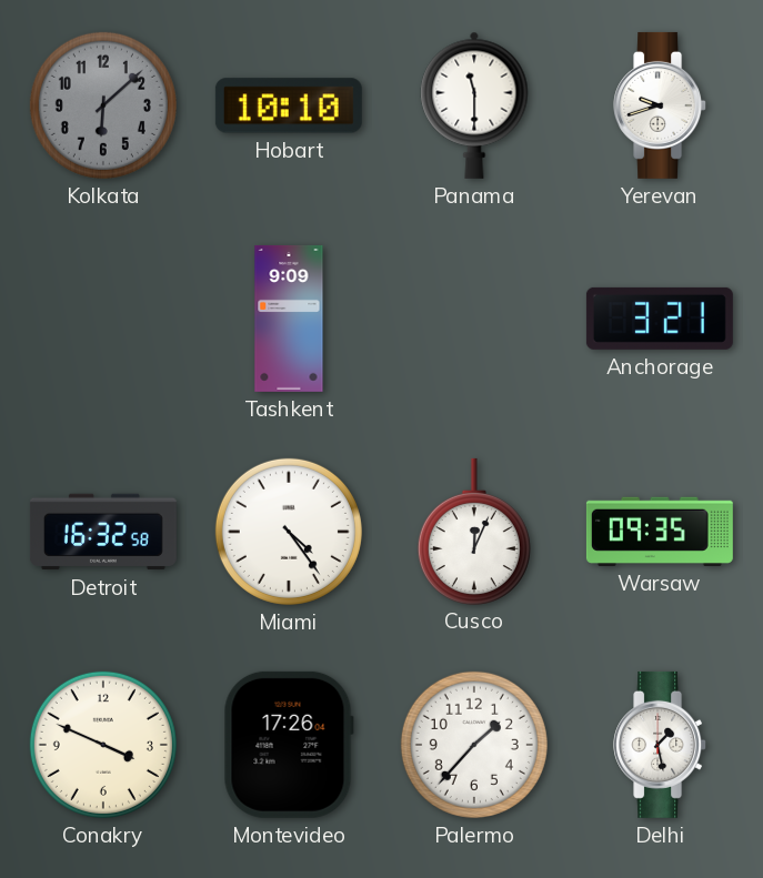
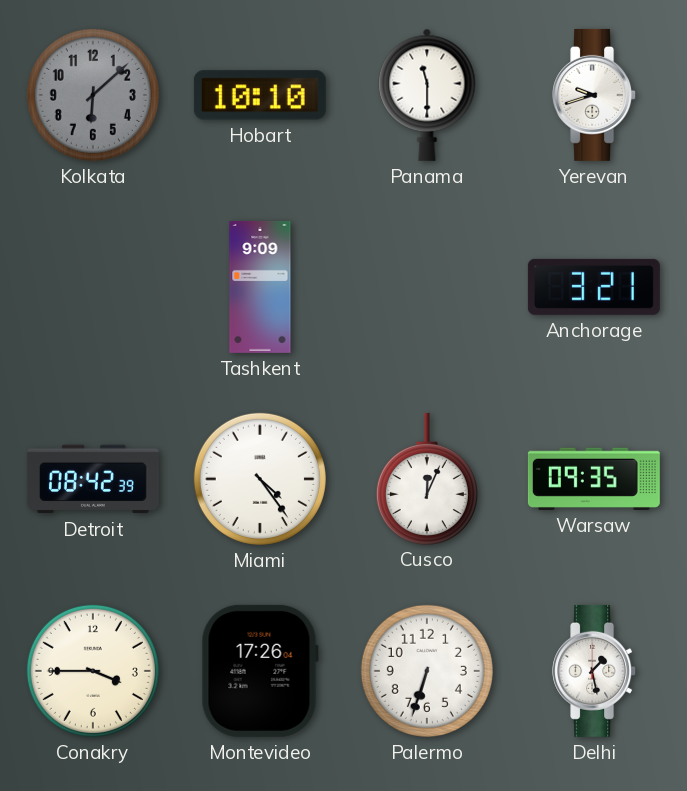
Detroit: 16:32 -> 08:42
Conakry: 3:49 -> 3:45
Palermo: 1:37 -> 6:33
